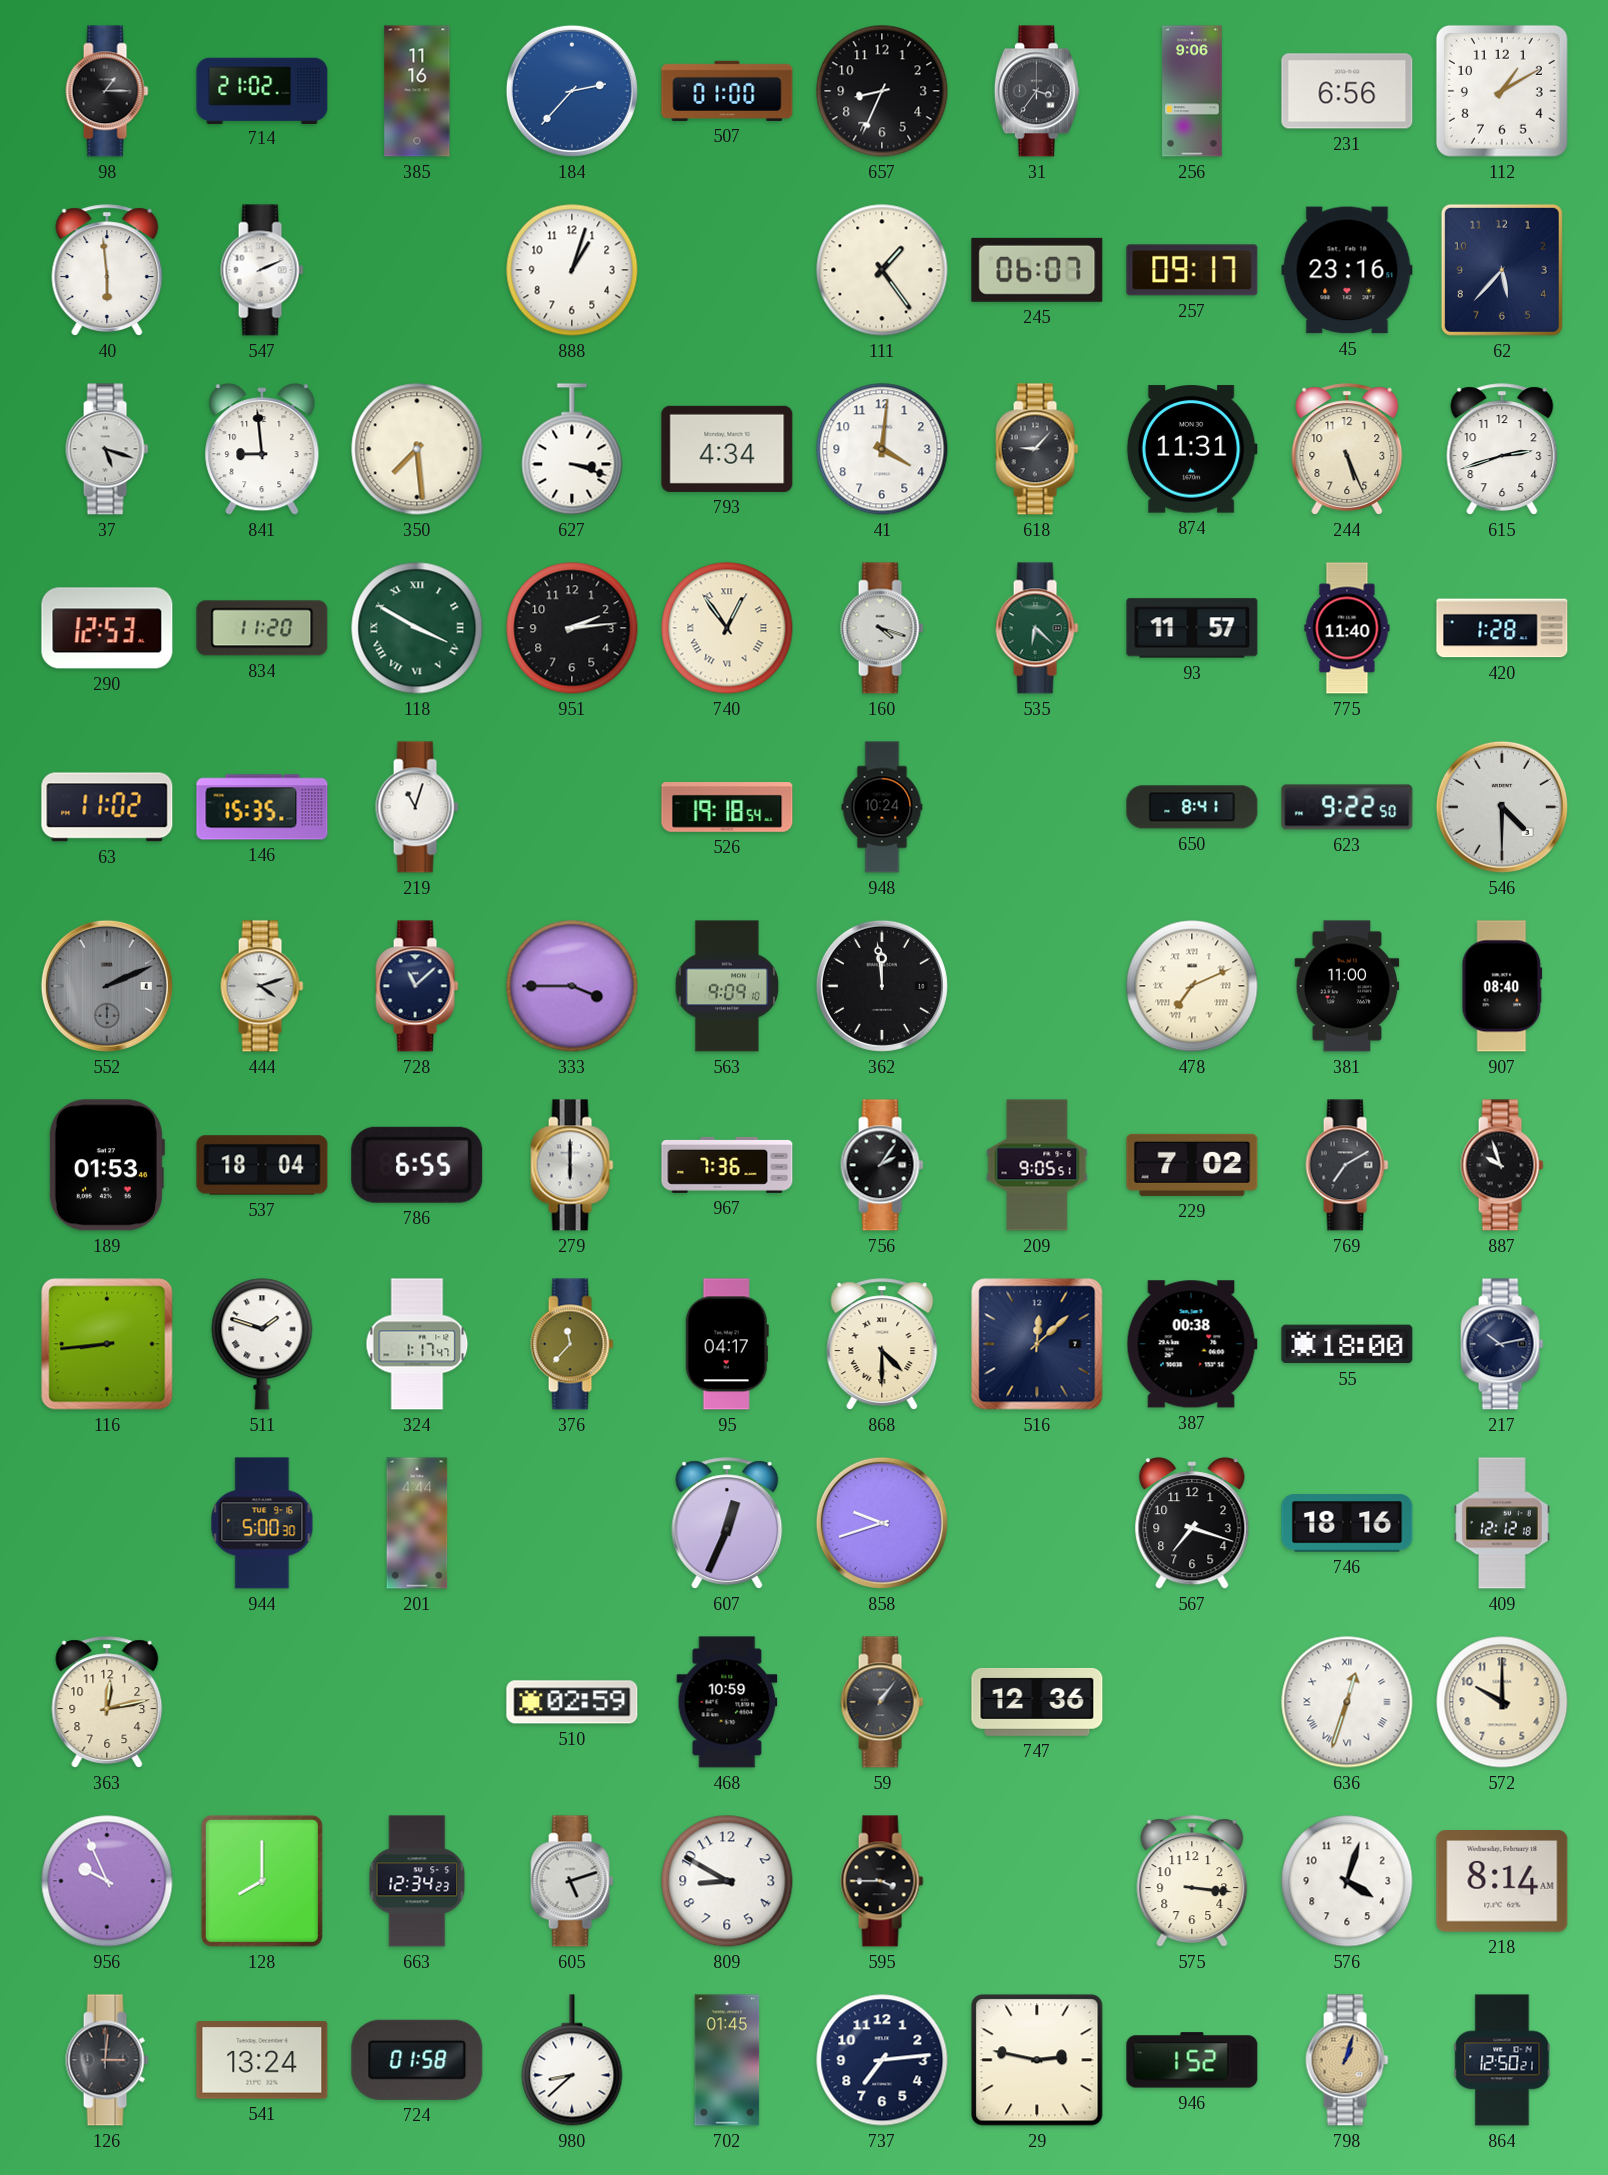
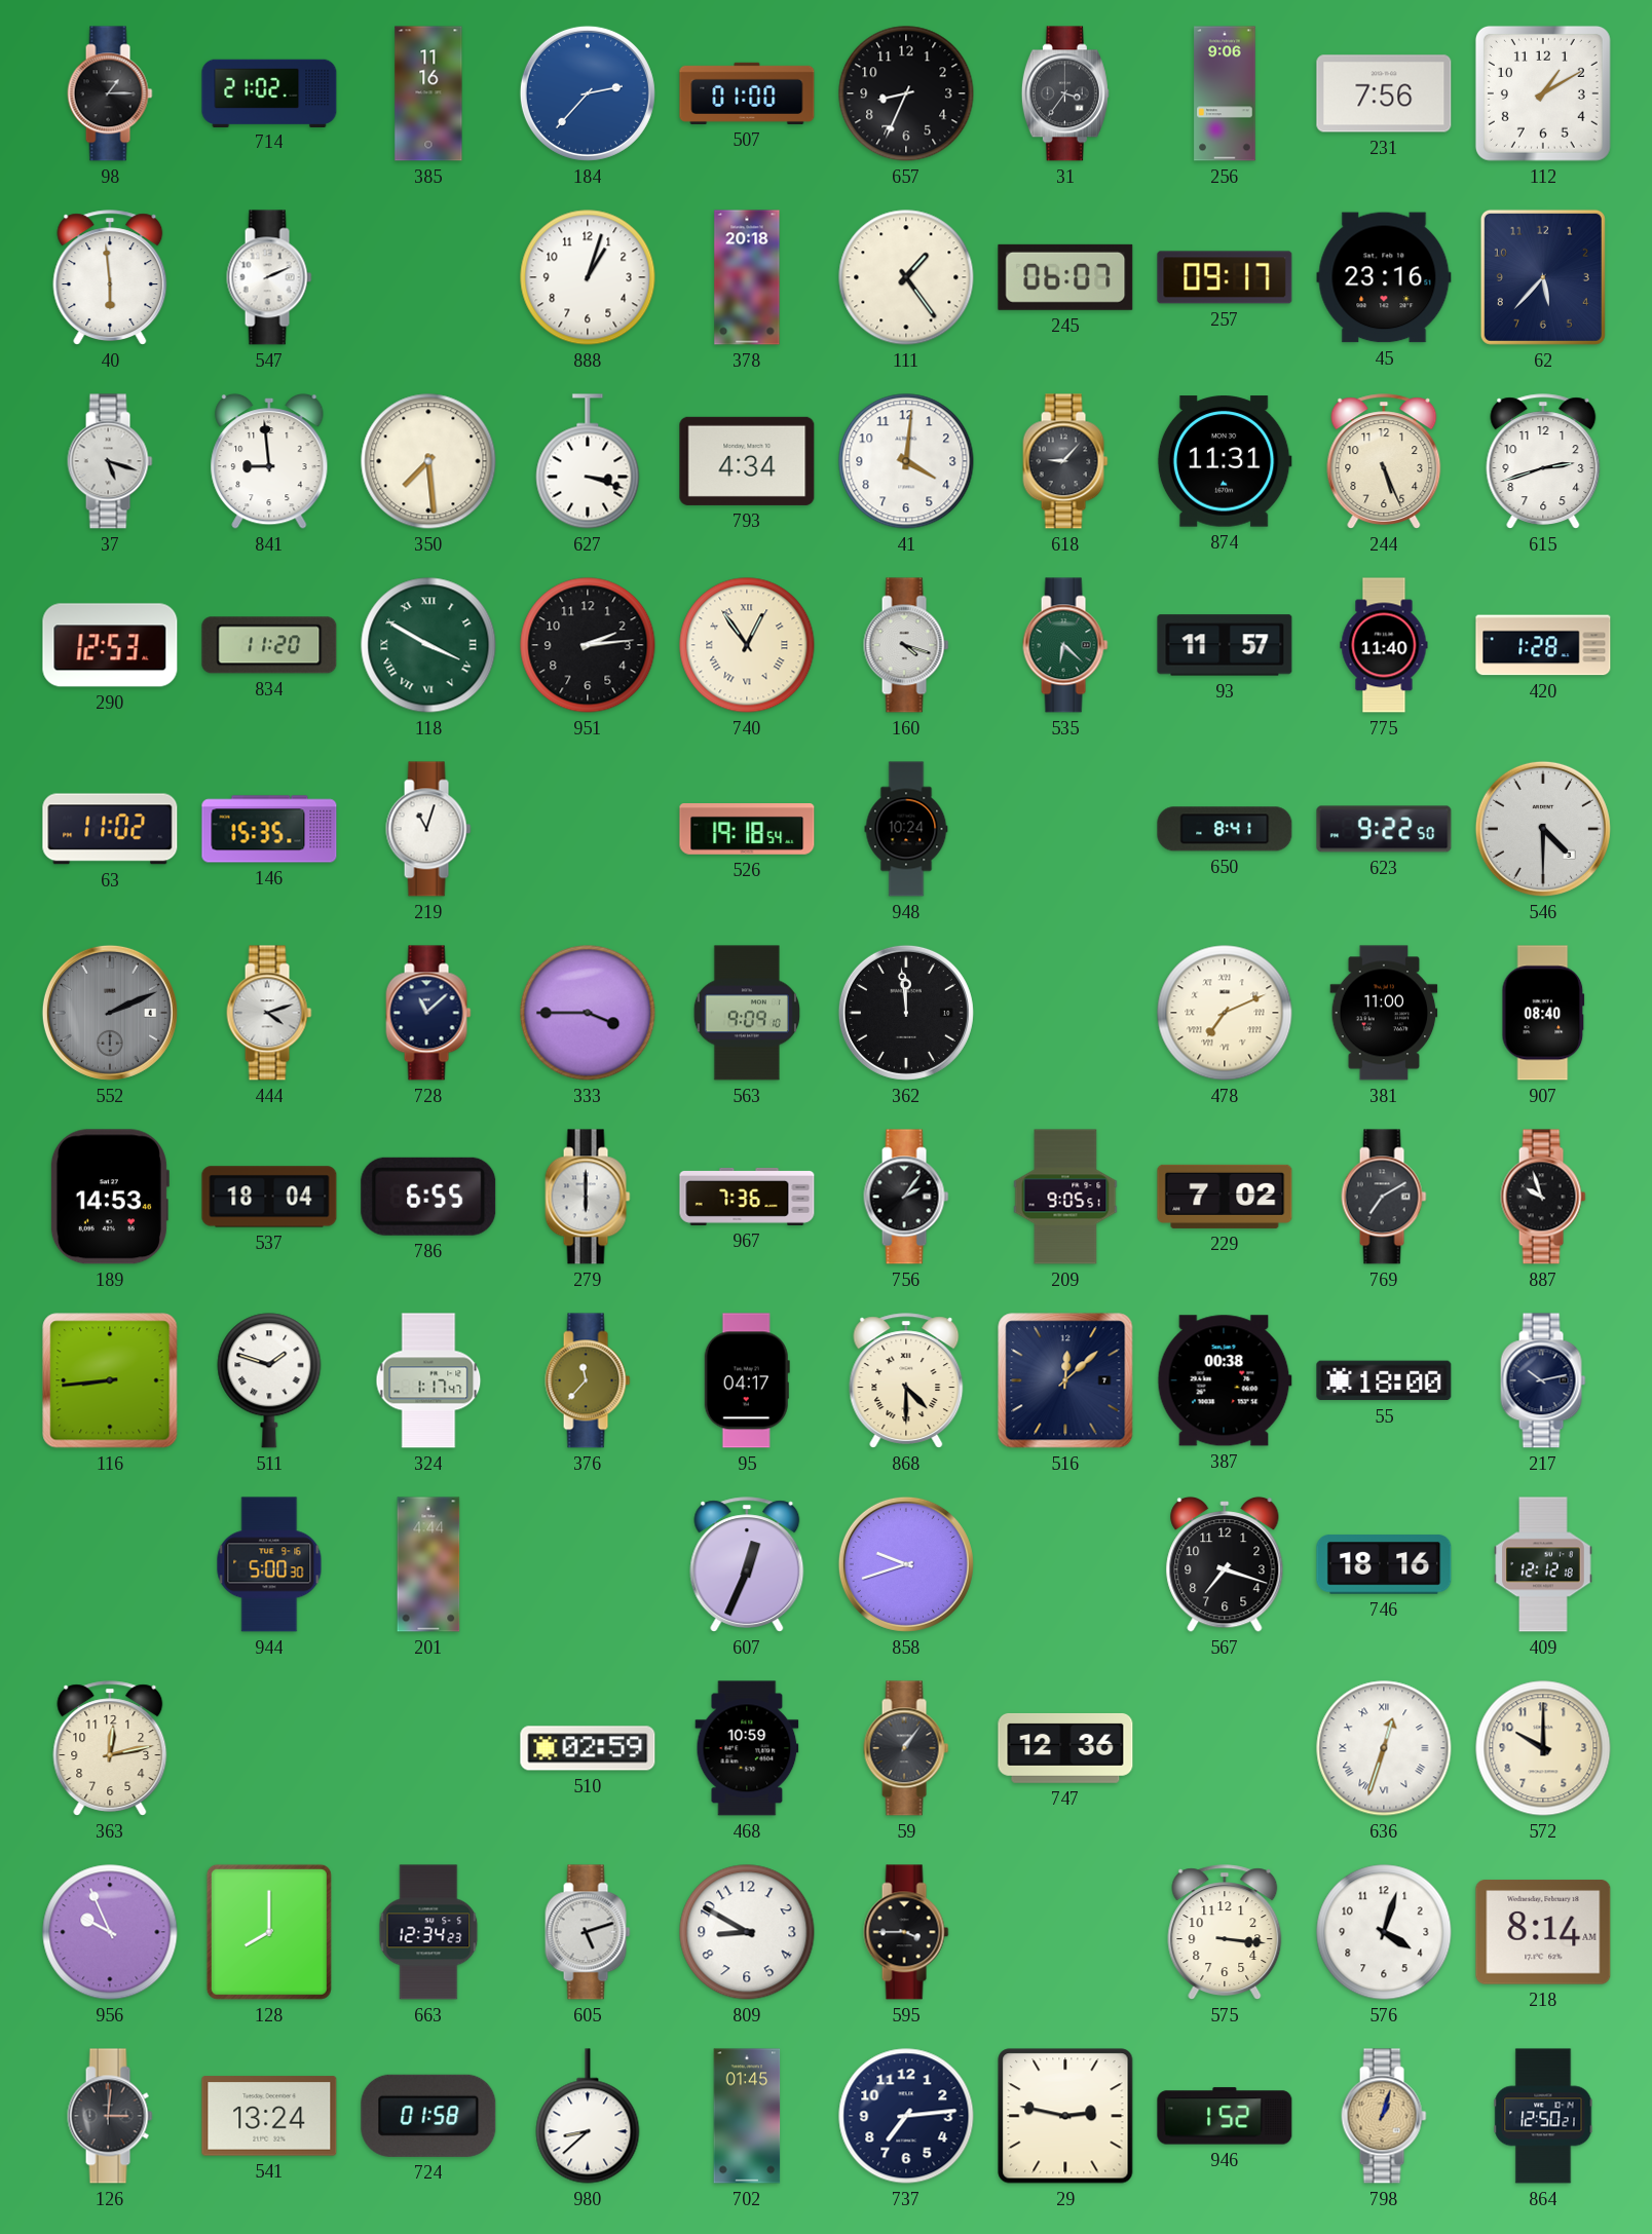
231: 6:56 -> 7:56
378: none -> 20:18
189: 01:53 -> 14:53
